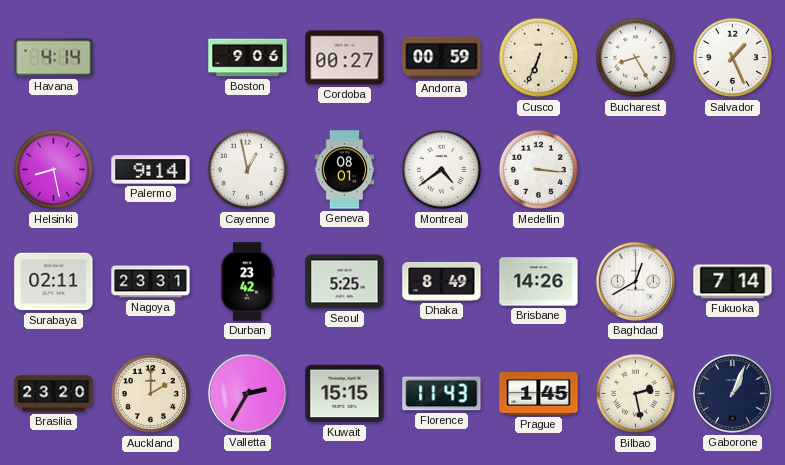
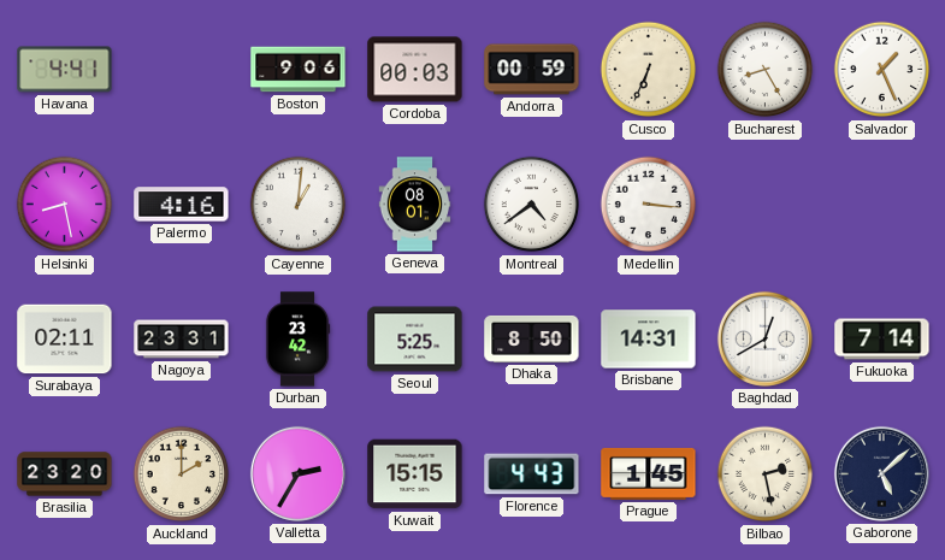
Havana: 4:14 -> 4:41
Cordoba: 00:27 -> 00:03
Palermo: 9:14 -> 4:16
Cayenne: 12:58 -> 1:01
Dhaka: 8:49 -> 8:50
Brisbane: 14:26 -> 14:31
Florence: 11:43 -> 4:43
Gaborone: 1:04 -> 5:08
